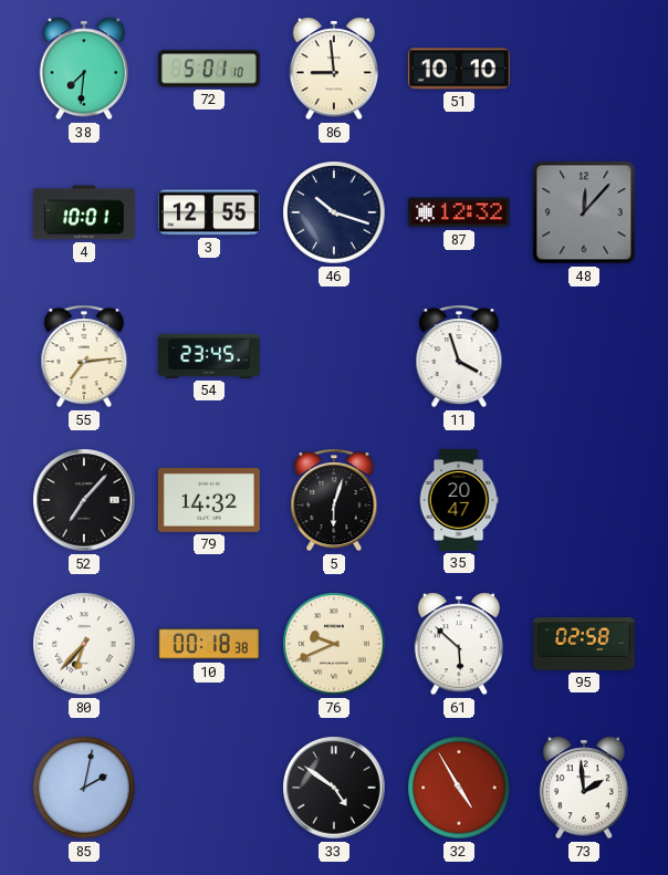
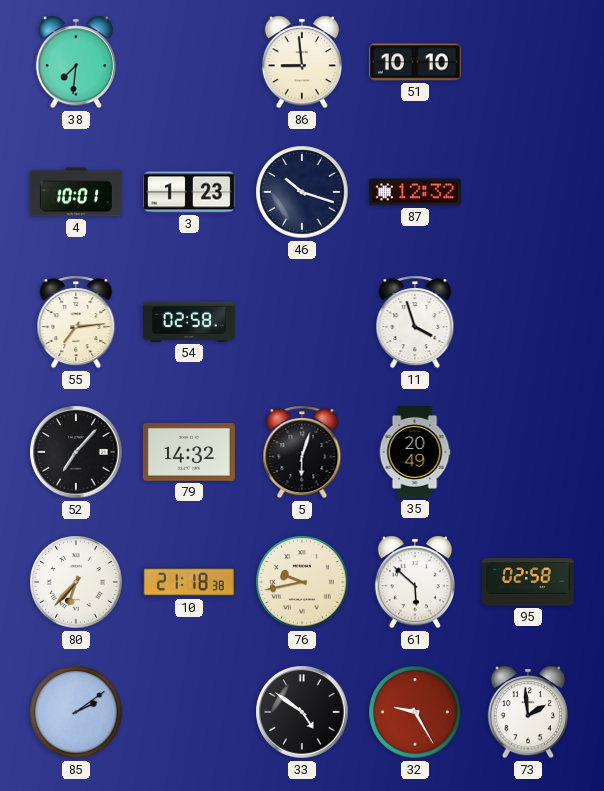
72: 5:01 -> none
3: 12:55 -> 1:23
48: 12:07 -> none
54: 23:45 -> 02:58
35: 20:47 -> 20:49
10: 00:18 -> 21:18
76: 9:41 -> 9:43
85: 2:02 -> 2:09
32: 4:55 -> 9:25
